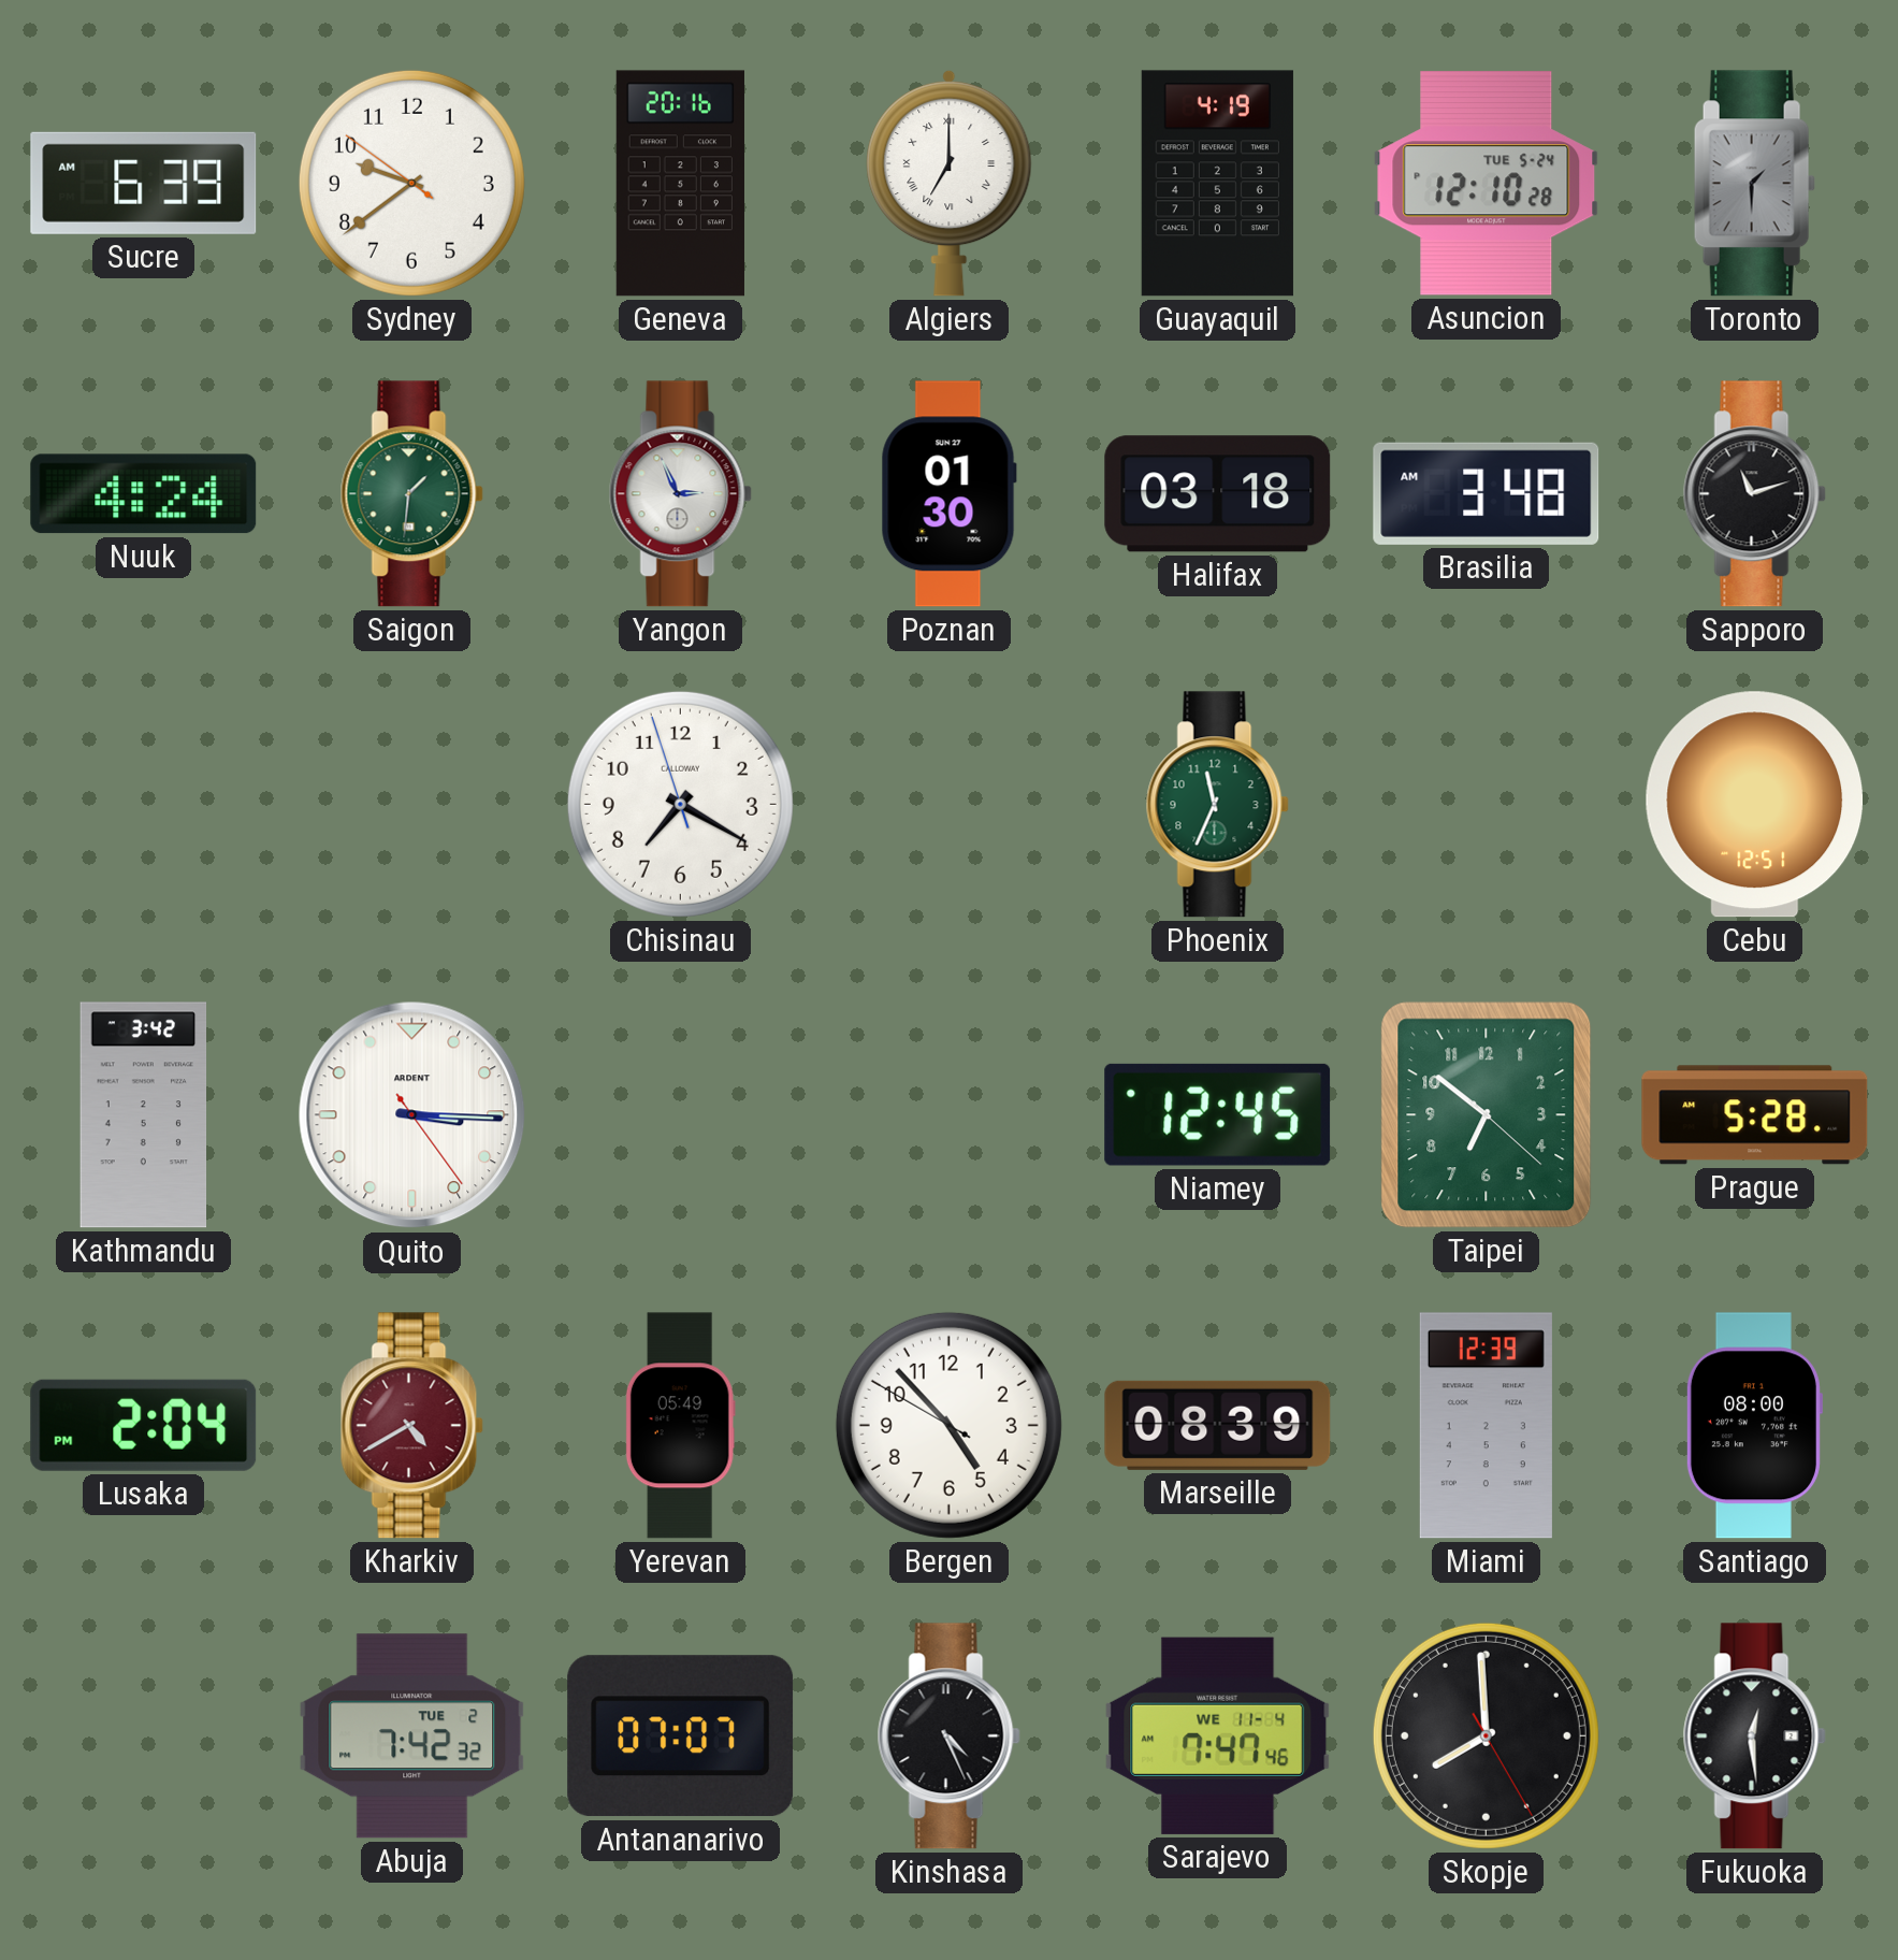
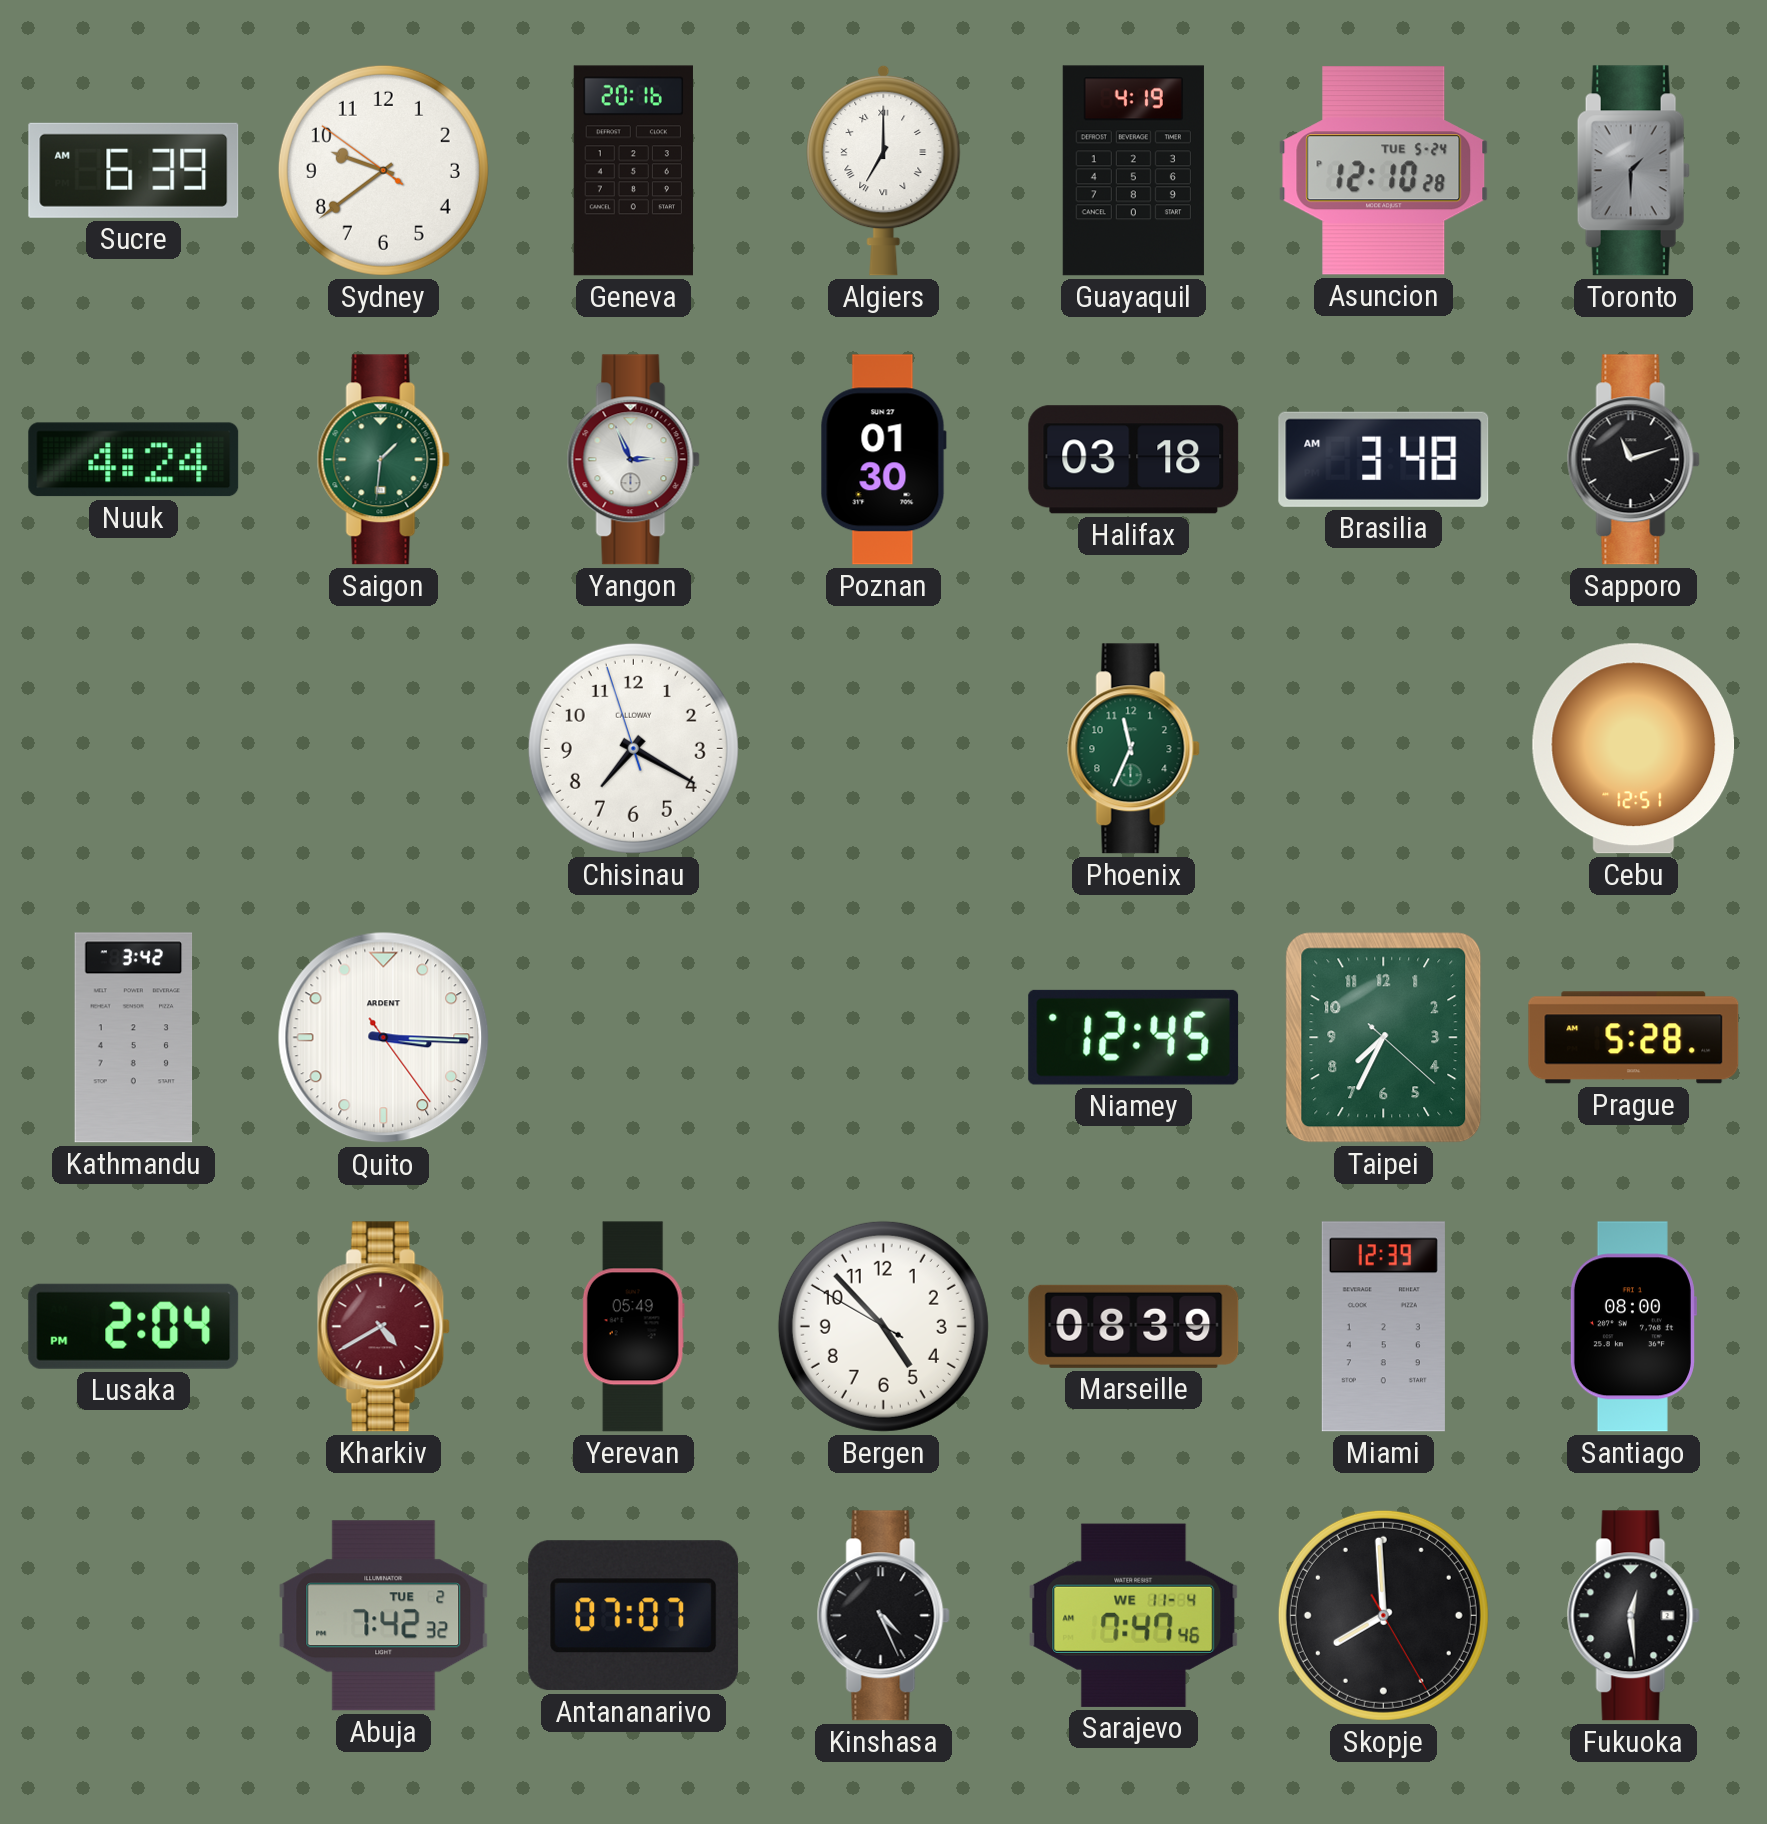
Taipei: 6:51 -> 7:34
